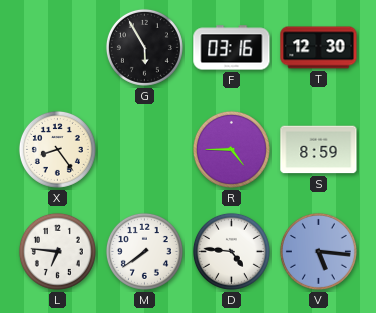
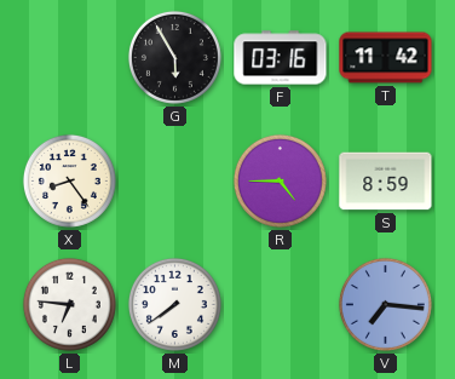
T: 12:30 -> 11:42
D: 4:46 -> none
V: 5:16 -> 7:16
